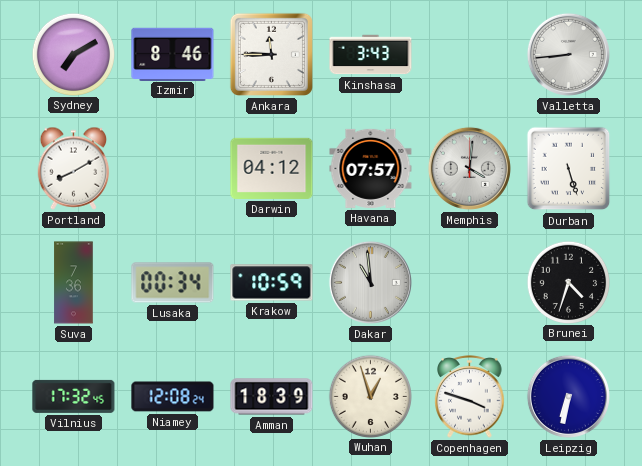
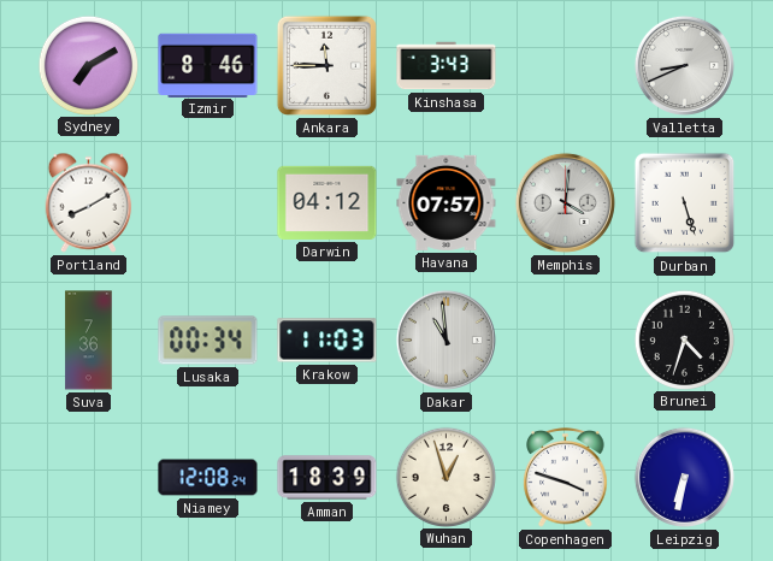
Valletta: 8:44 -> 8:41
Krakow: 10:59 -> 11:03
Vilnius: 17:32 -> none
